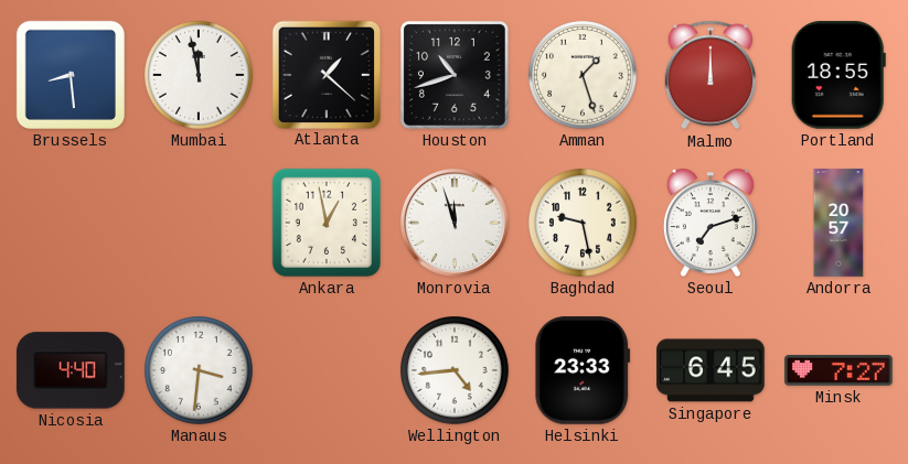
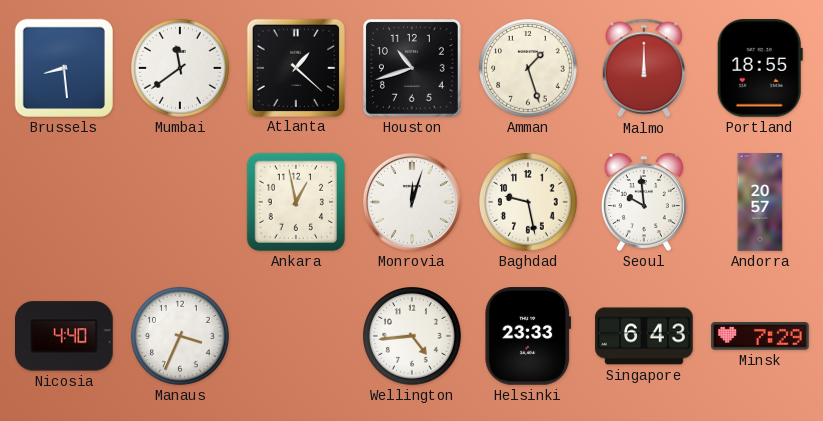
Mumbai: 11:58 -> 11:39
Monrovia: 11:57 -> 12:03
Seoul: 7:12 -> 9:59
Manaus: 3:31 -> 3:34
Singapore: 6:45 -> 6:43
Minsk: 7:27 -> 7:29
